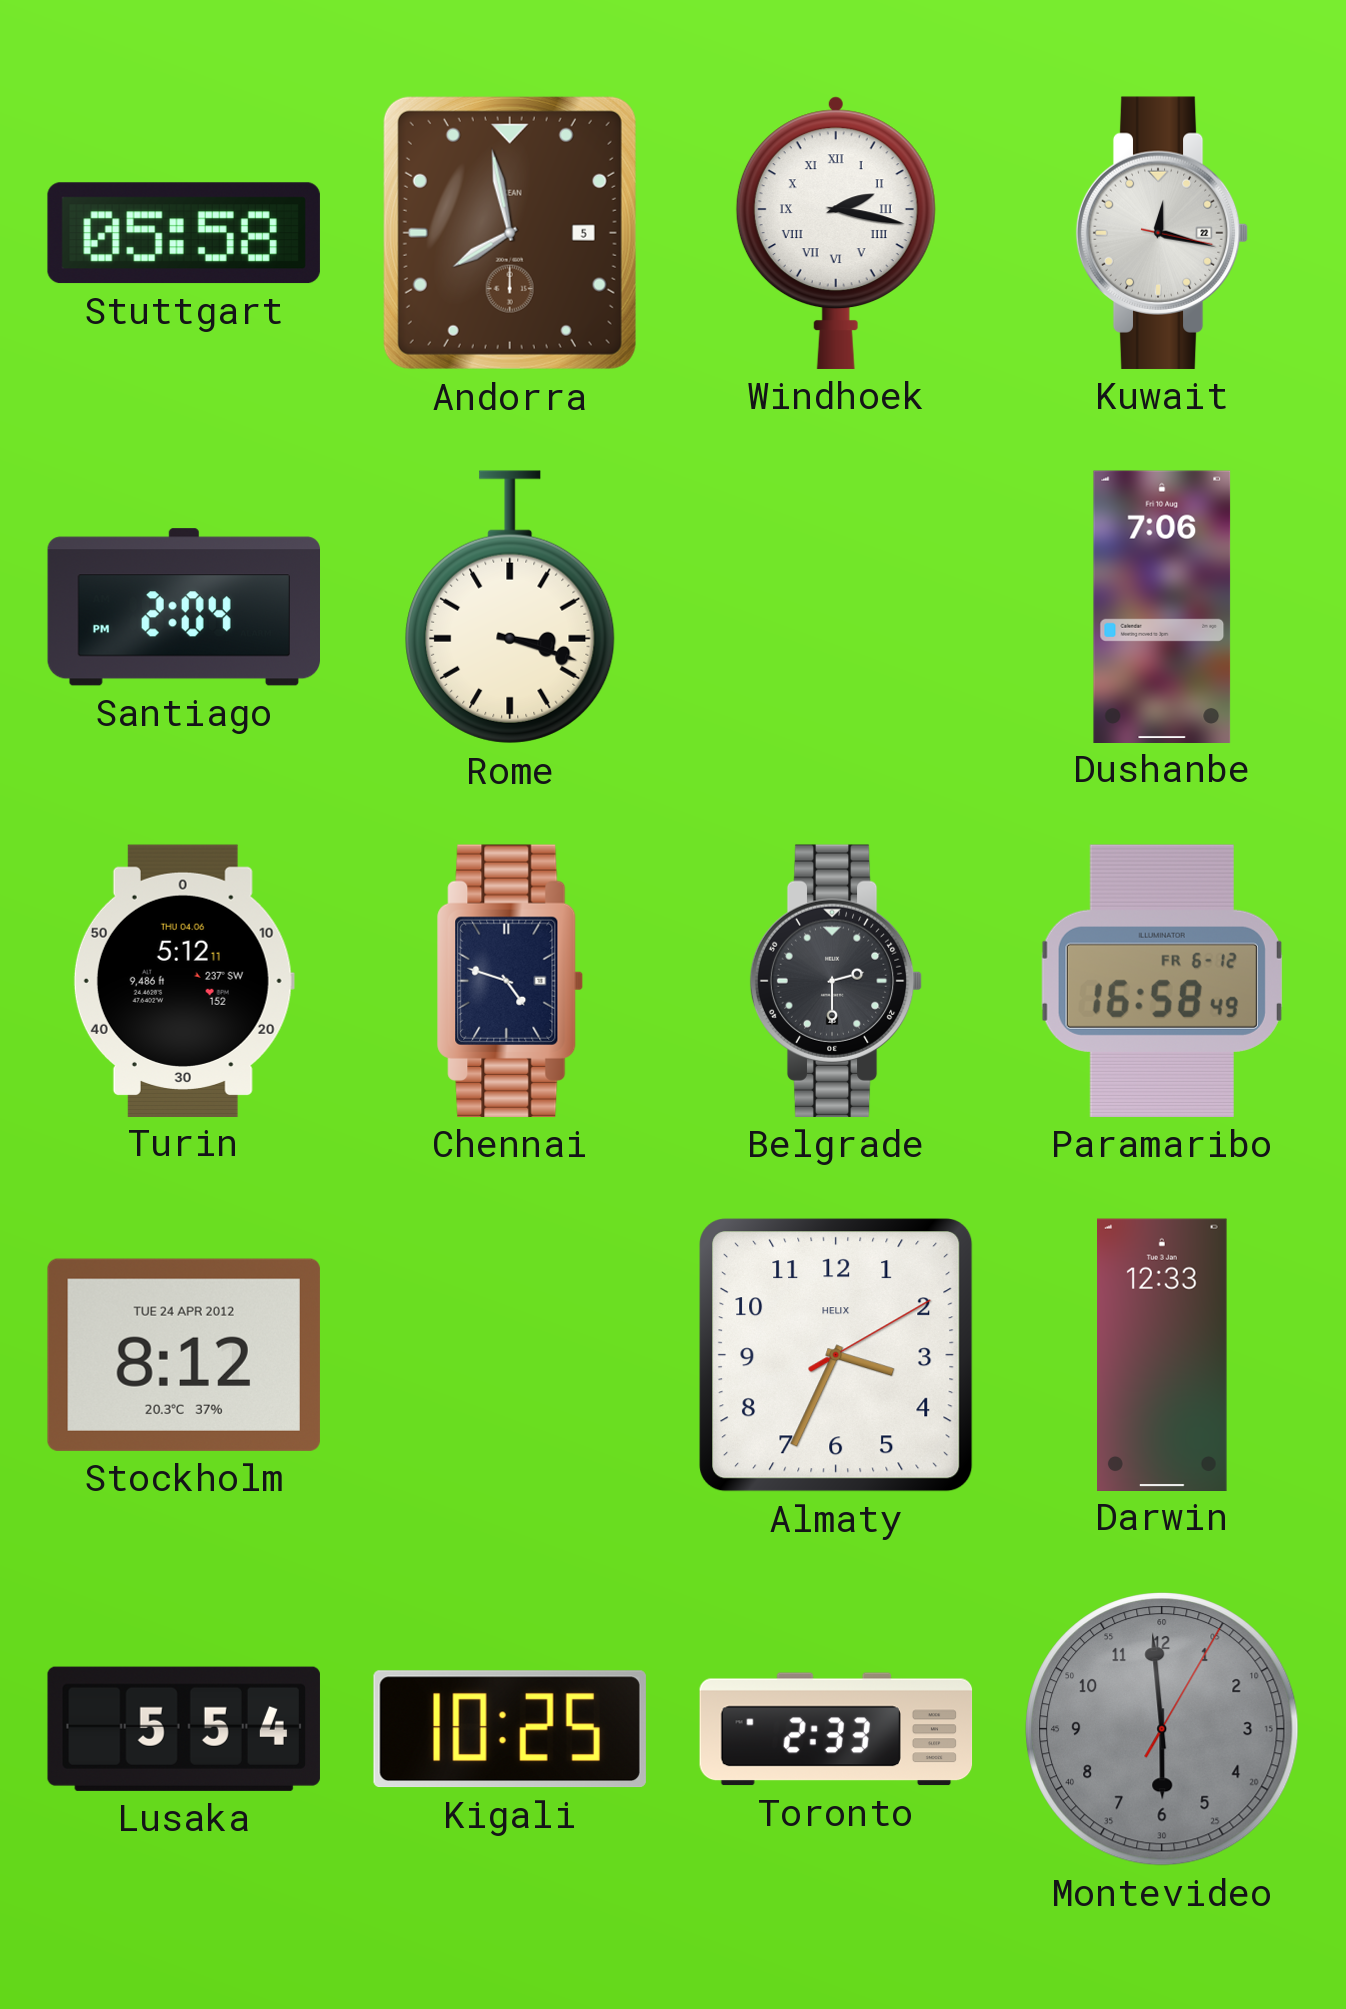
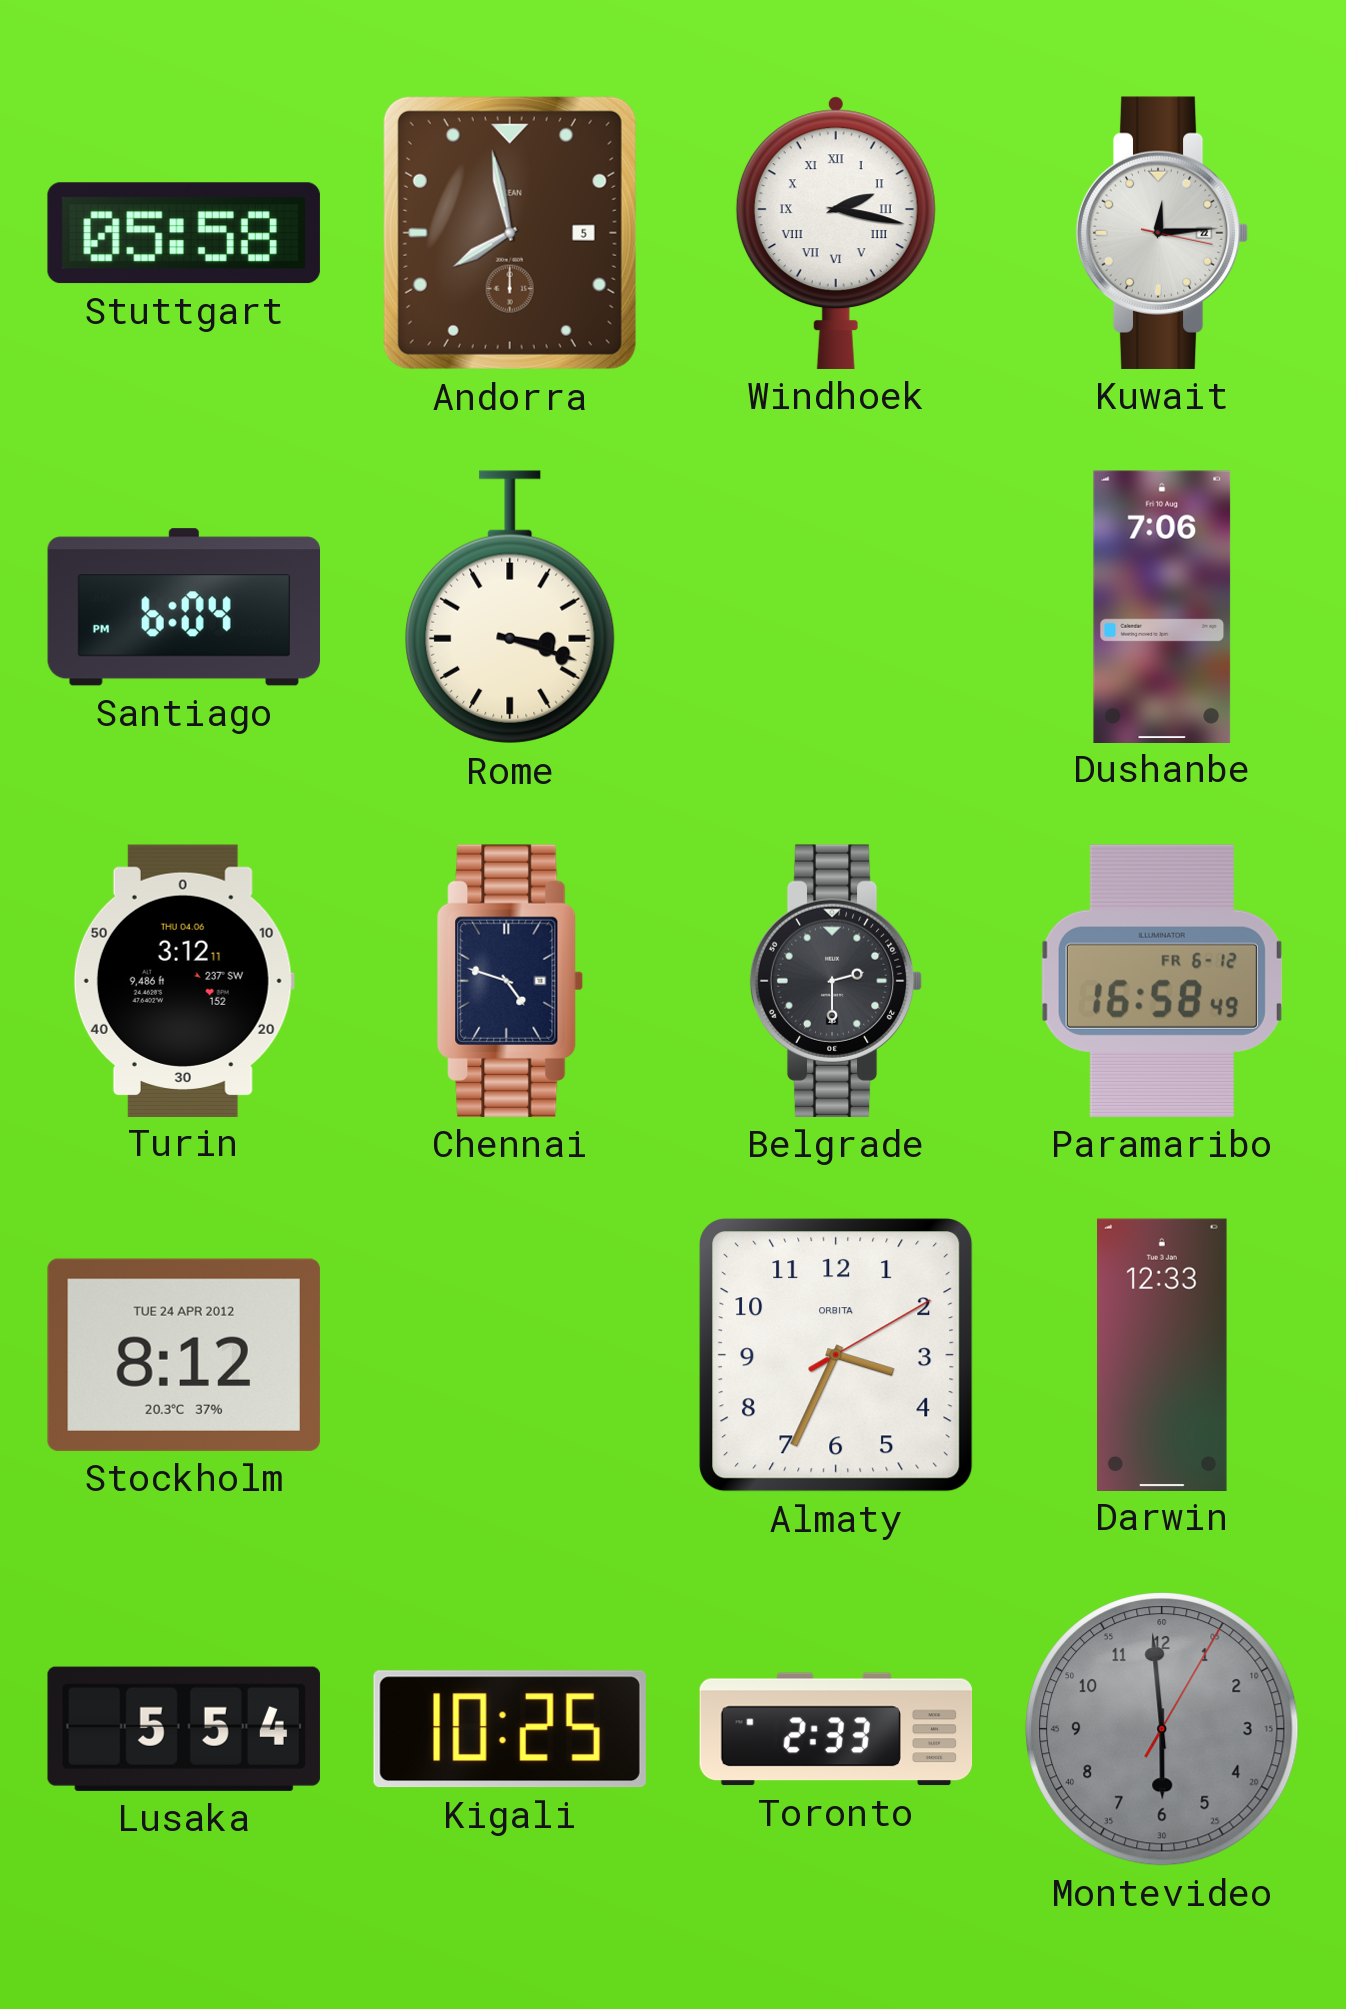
Kuwait: 12:17 -> 12:14
Santiago: 2:04 -> 6:04
Turin: 5:12 -> 3:12
Almaty brand: HELIX -> ORBITA
